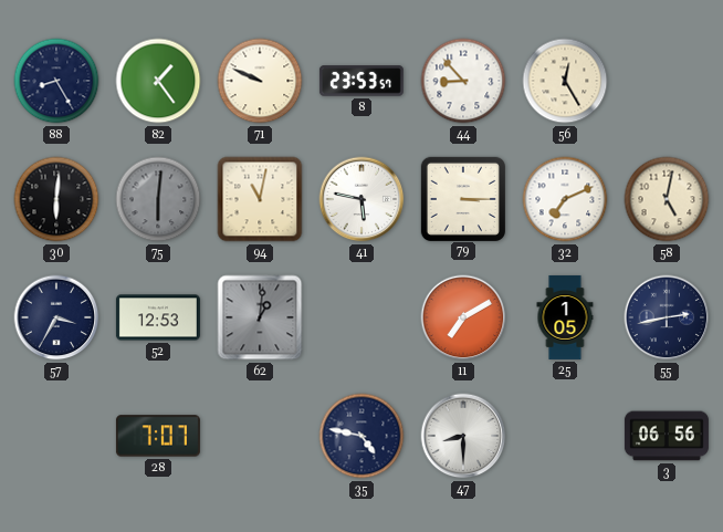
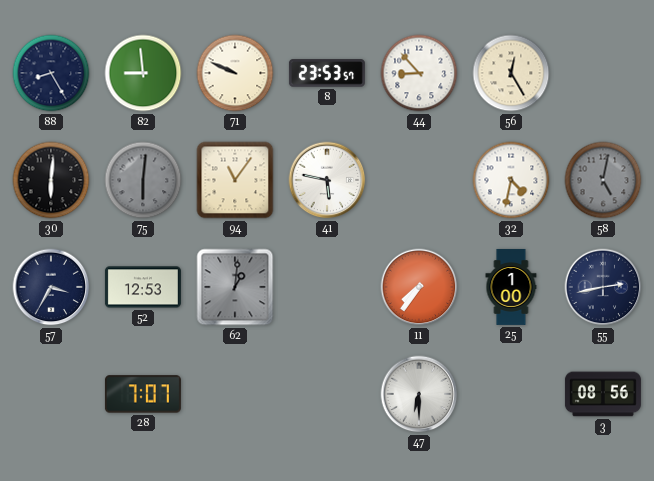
82: 1:24 -> 8:59
94: 11:02 -> 11:06
79: 3:15 -> none
32: 7:11 -> 4:32
58 dial: cream -> grey
11: 7:10 -> 7:36
25: 1:05 -> 1:00
35: 4:47 -> none
47: 8:30 -> 6:30
3: 06:56 -> 08:56
